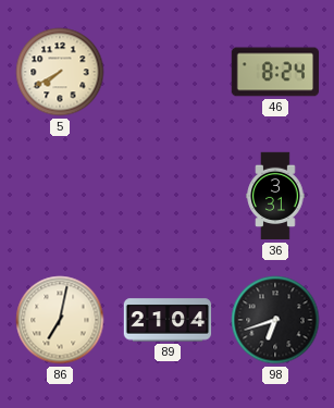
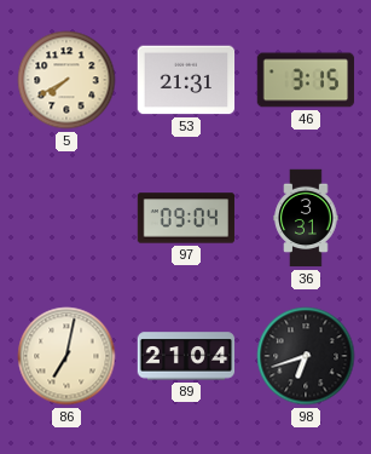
53: none -> 21:31
46: 8:24 -> 3:15
97: none -> 09:04
